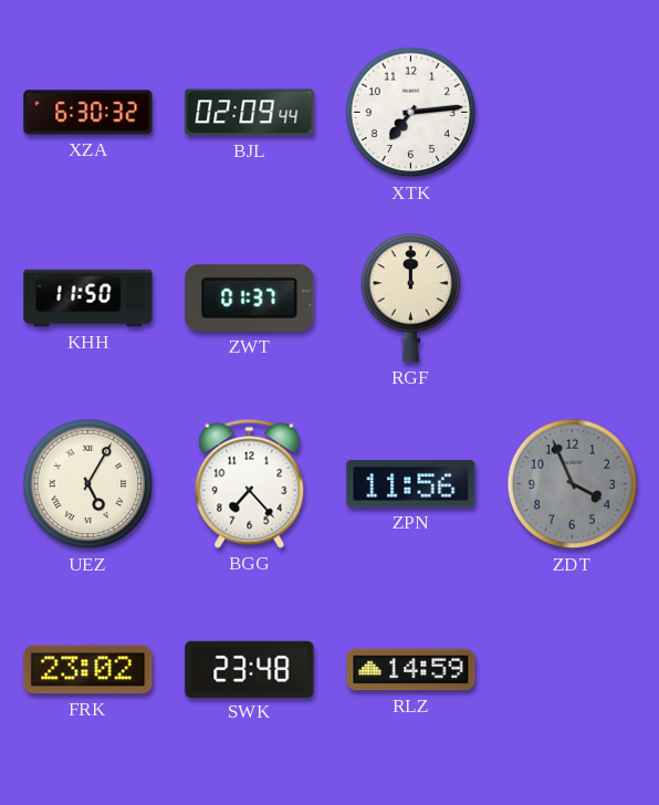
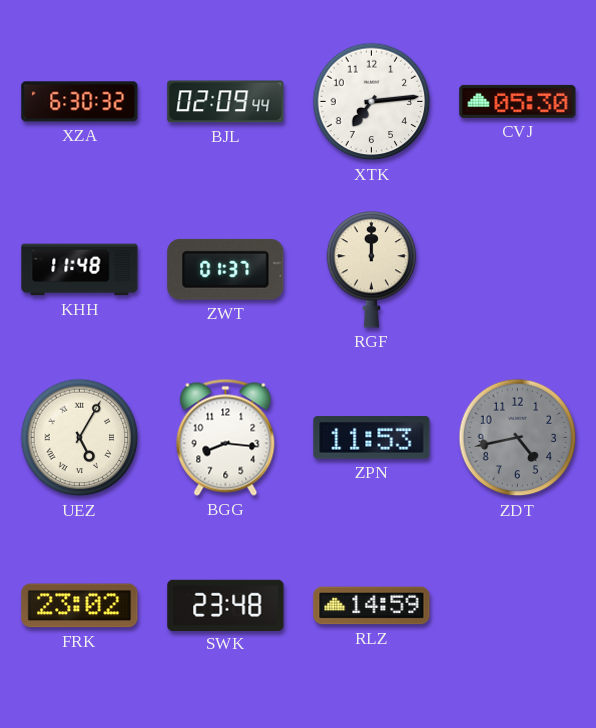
CVJ: none -> 05:30
KHH: 11:50 -> 11:48
BGG: 7:23 -> 8:16
ZPN: 11:56 -> 11:53
ZDT: 3:56 -> 4:43
